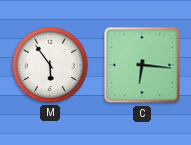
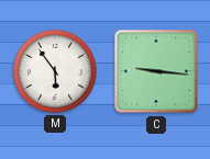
C: 6:16 -> 9:16
